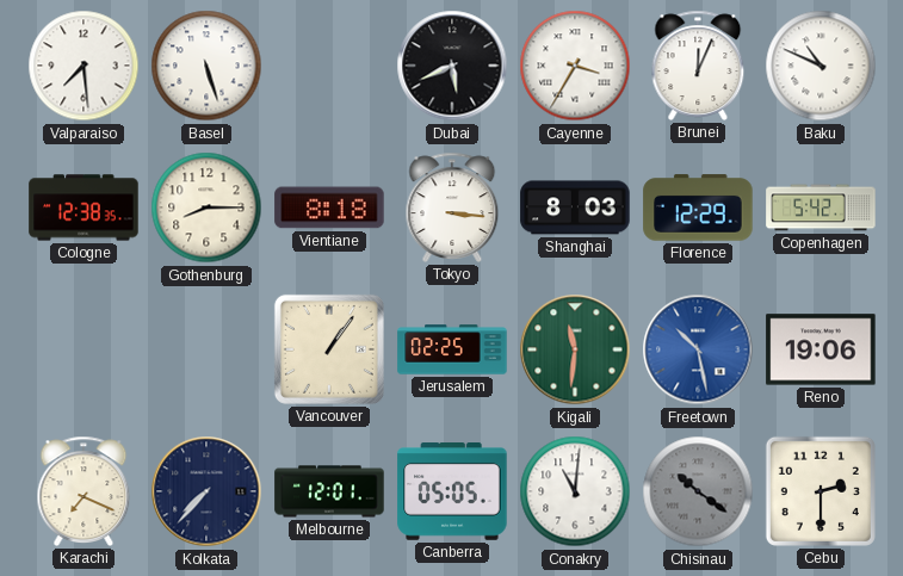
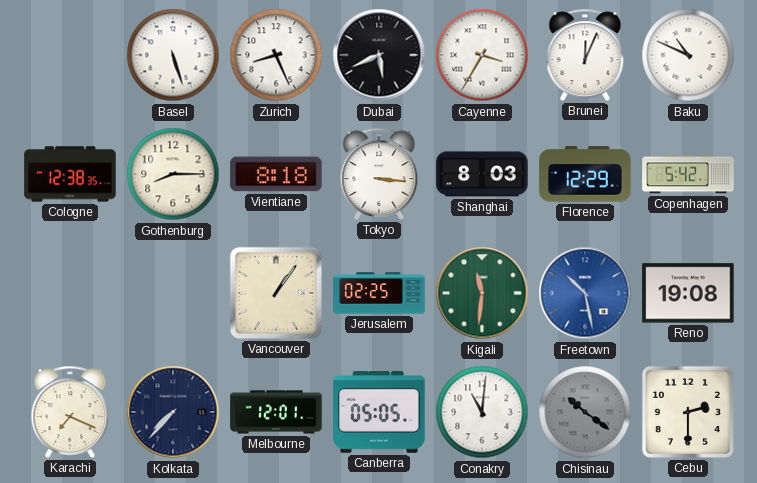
Valparaiso: 7:29 -> none
Zurich: none -> 8:26
Reno: 19:06 -> 19:08
